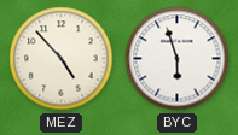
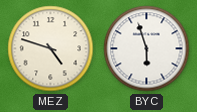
MEZ: 4:53 -> 4:48
